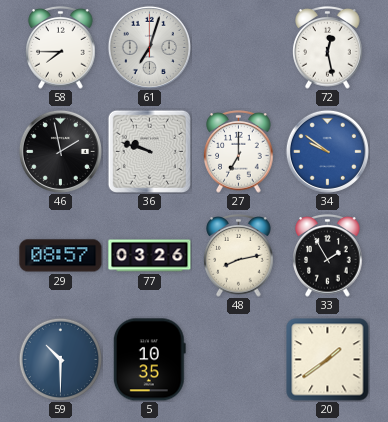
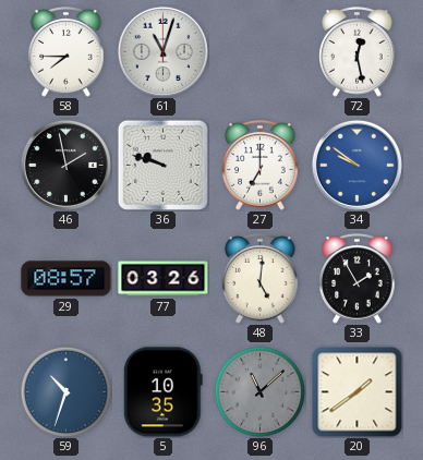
61: 7:03 -> 11:03
48: 8:13 -> 5:01
59: 10:30 -> 10:33
96: none -> 11:08
